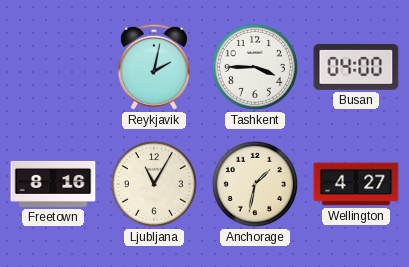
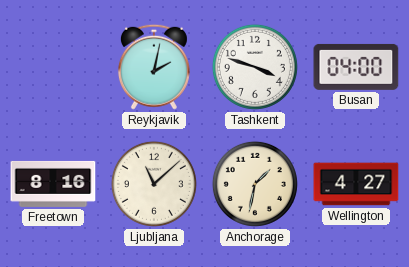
Tashkent: 3:45 -> 3:48
Ljubljana: 11:05 -> 11:08
